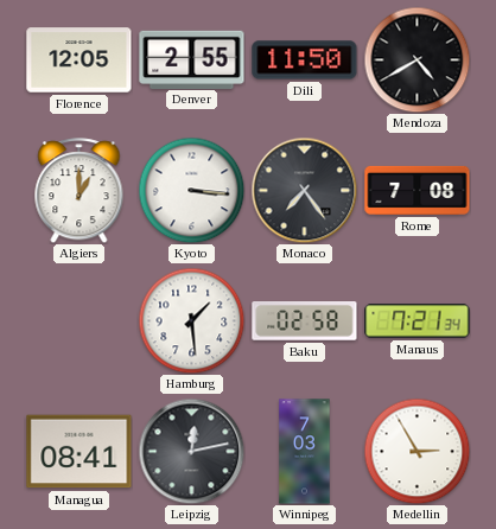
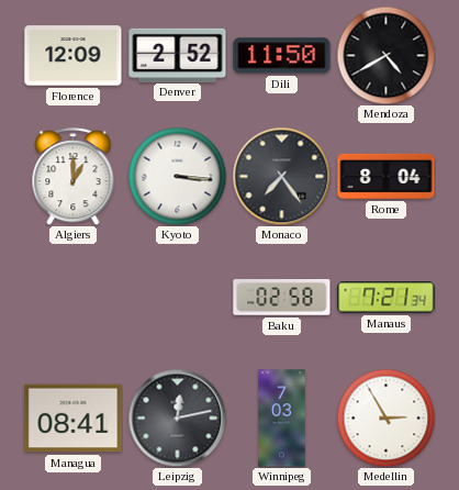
Florence: 12:05 -> 12:09
Denver: 2:55 -> 2:52
Rome: 7:08 -> 8:04
Hamburg: 1:29 -> none
